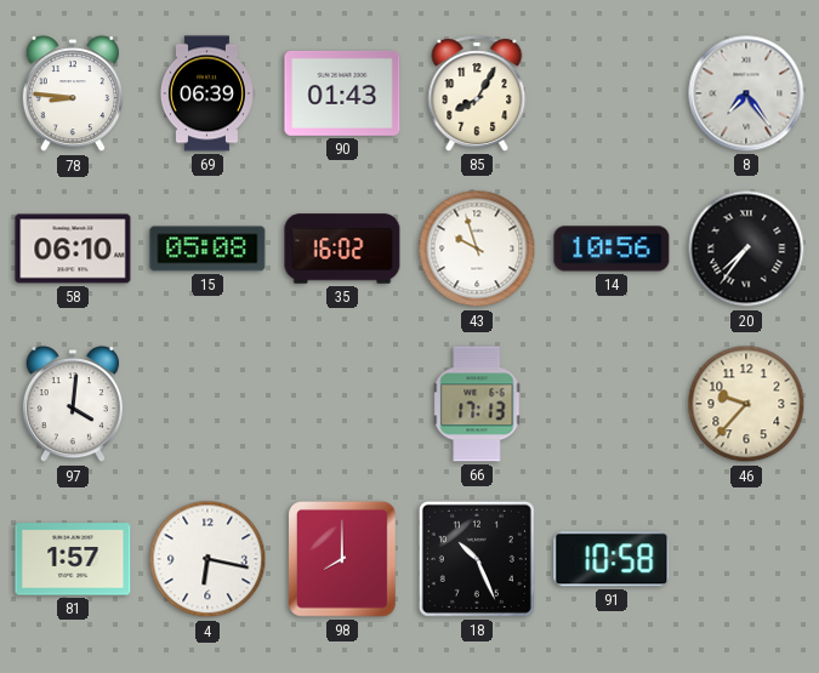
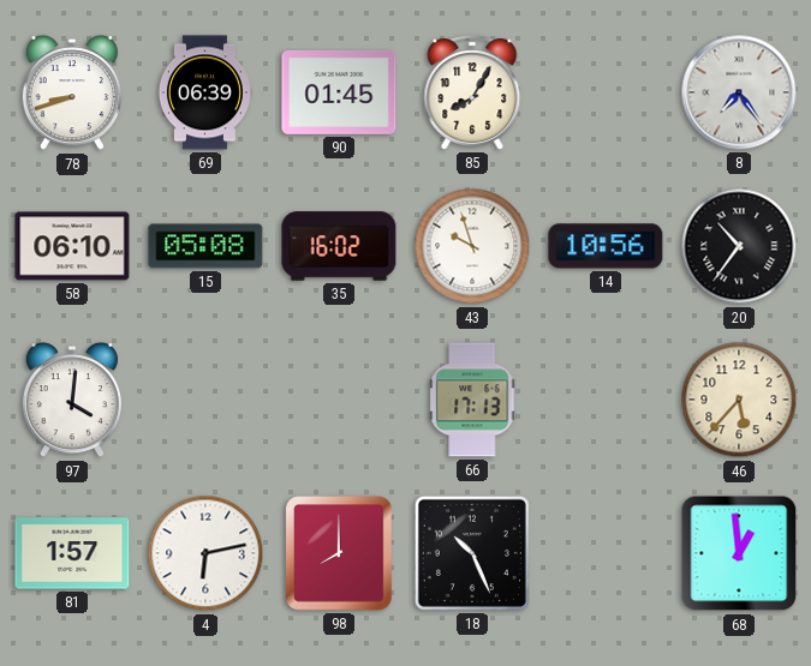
78: 8:46 -> 8:42
90: 01:43 -> 01:45
20: 7:36 -> 10:36
46: 9:37 -> 5:37
4: 6:17 -> 6:13
91: 10:58 -> none
68: none -> 12:59
